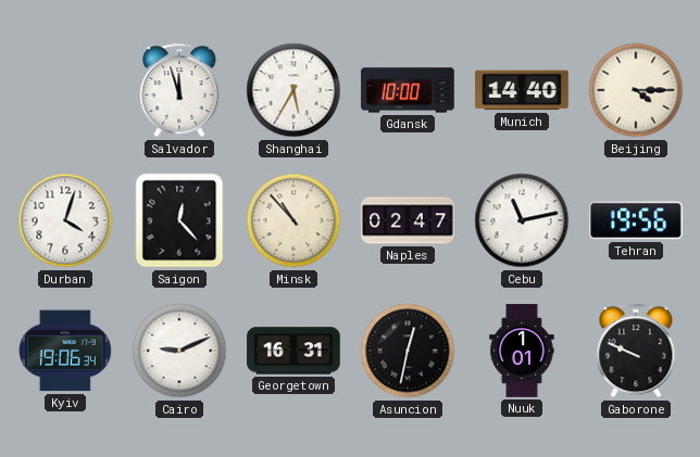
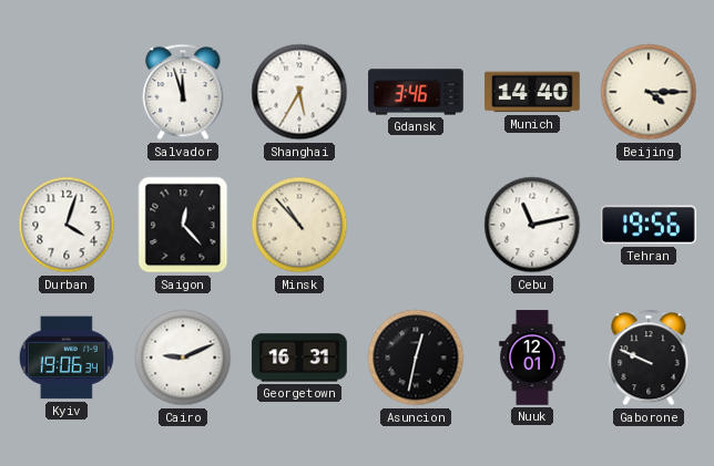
Gdansk: 10:00 -> 3:46
Naples: 02:47 -> none
Nuuk: 1:01 -> 12:01
